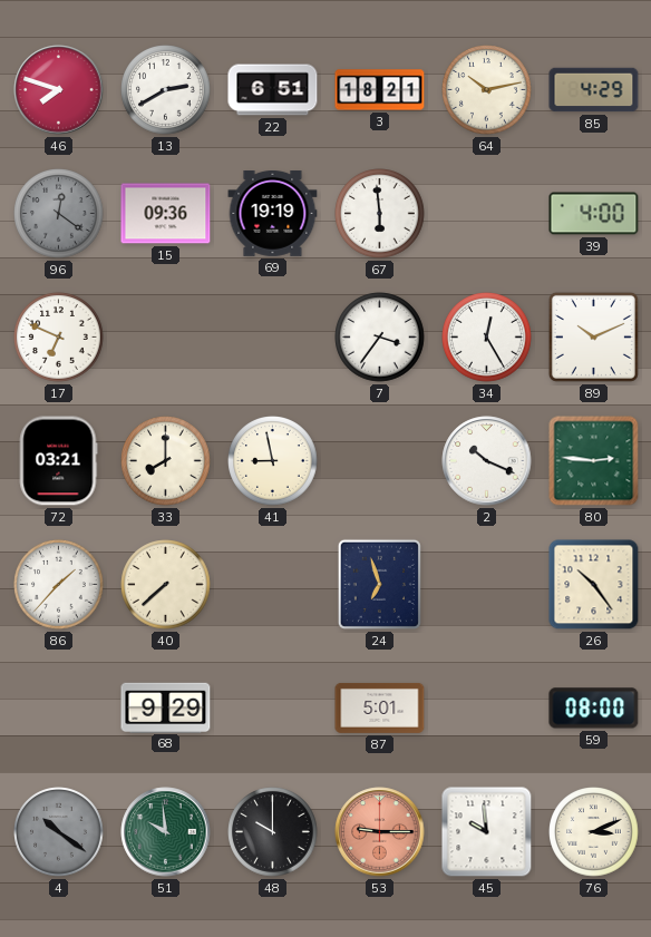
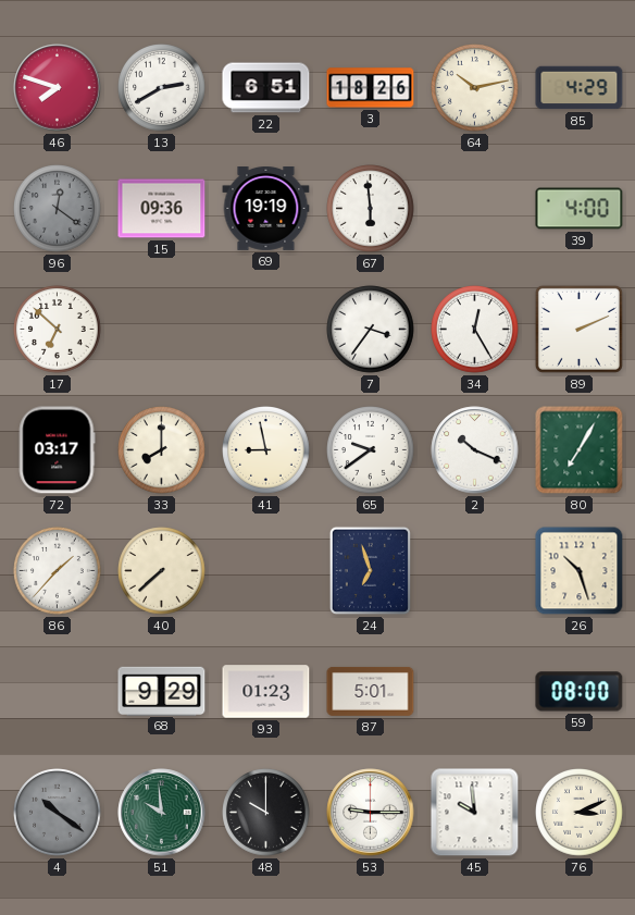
3: 18:21 -> 18:26
17: 6:49 -> 6:52
89: 10:11 -> 2:11
72: 03:21 -> 03:17
65: none -> 9:39
80: 2:46 -> 7:05
26: 10:24 -> 10:27
93: none -> 01:23
53 dial: salmon -> white
